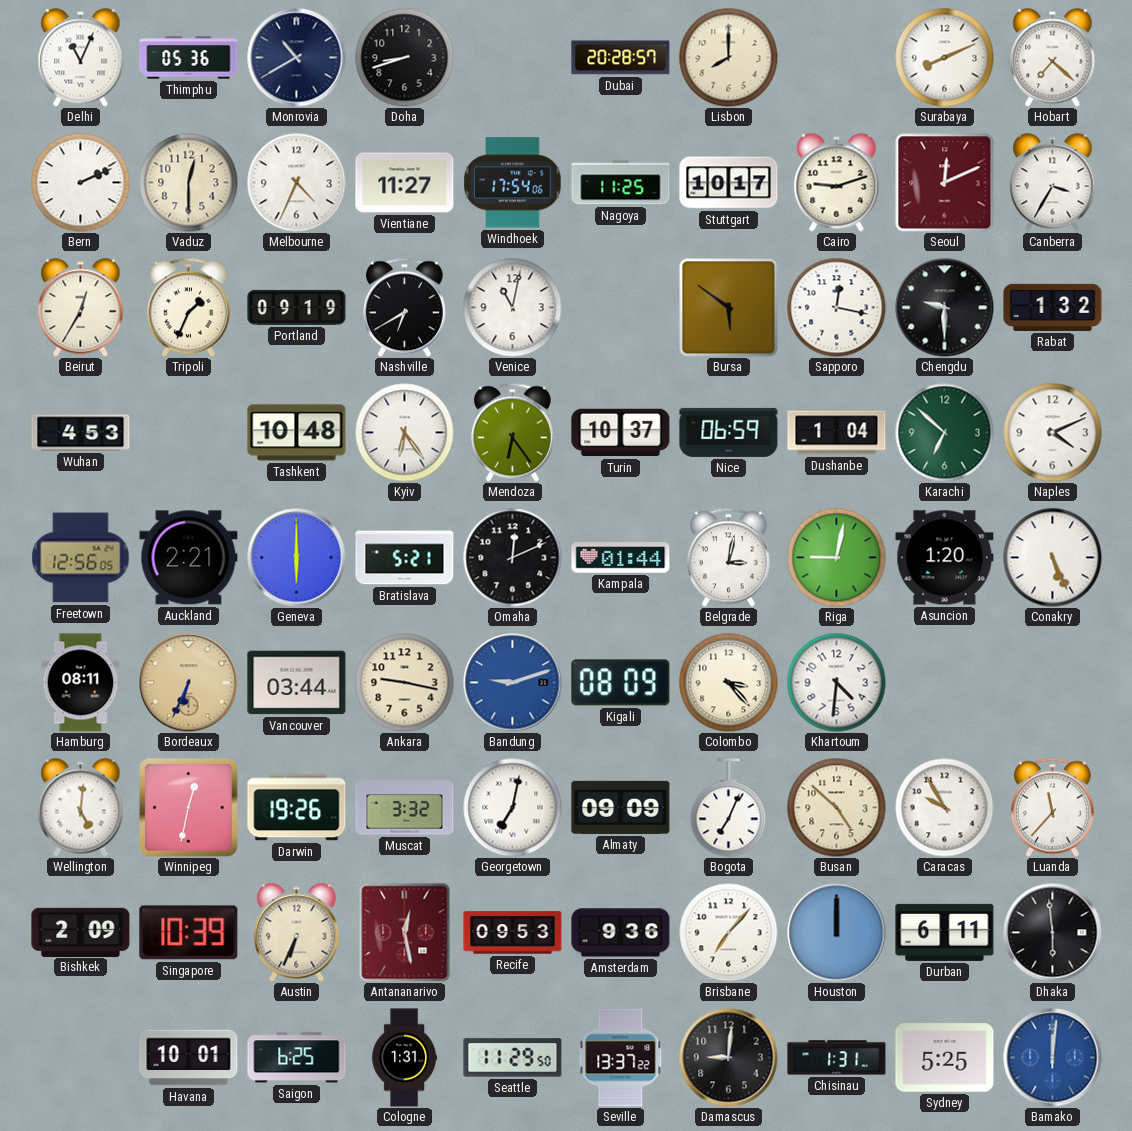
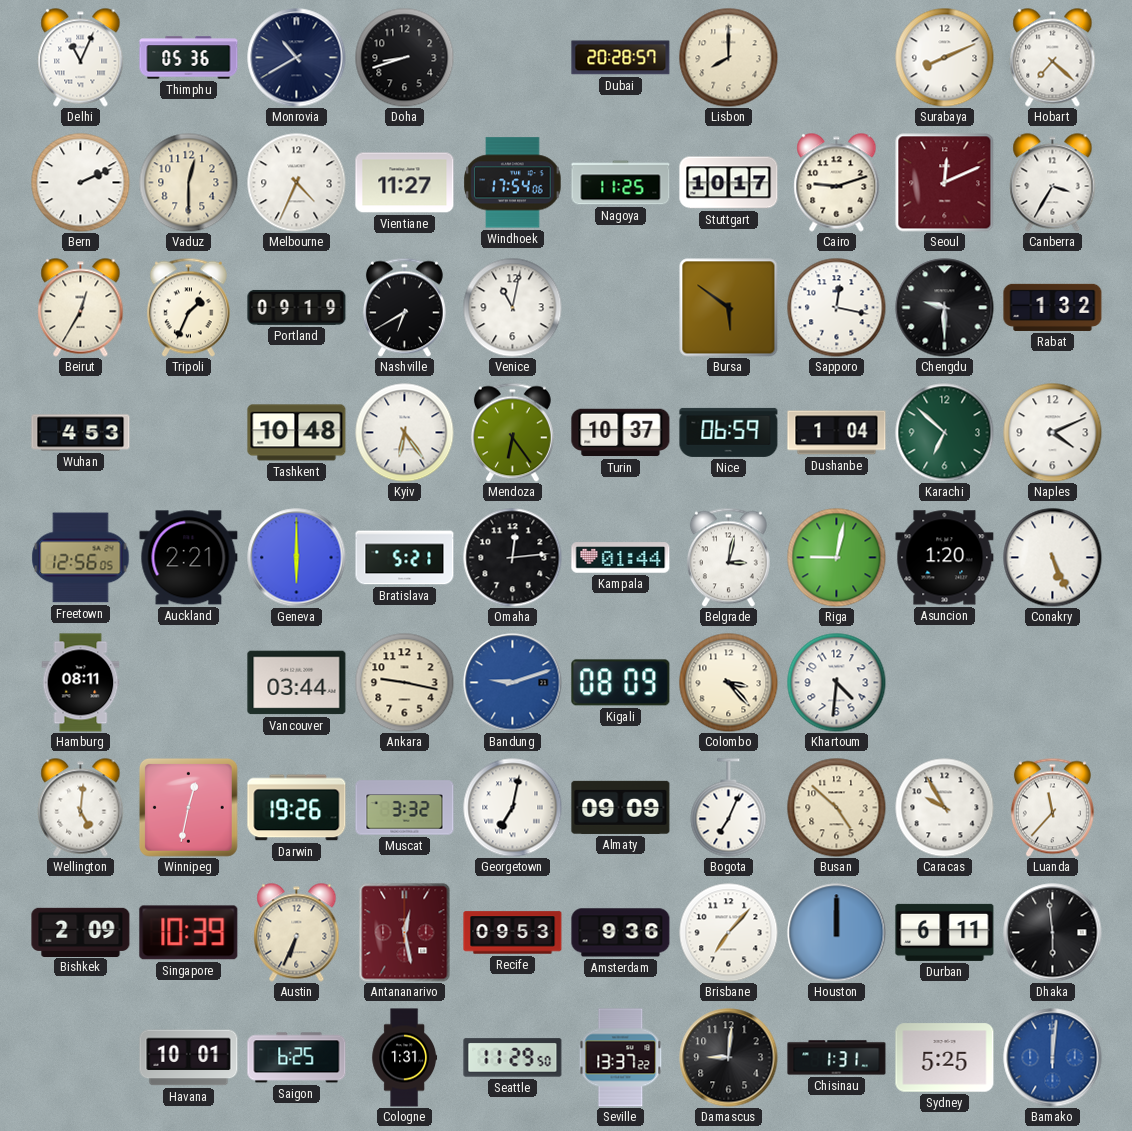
Omaha: 12:11 -> 12:14
Bordeaux: 6:34 -> none
